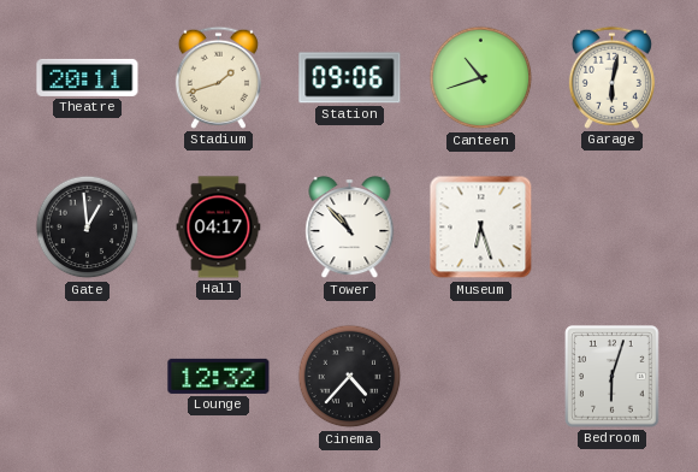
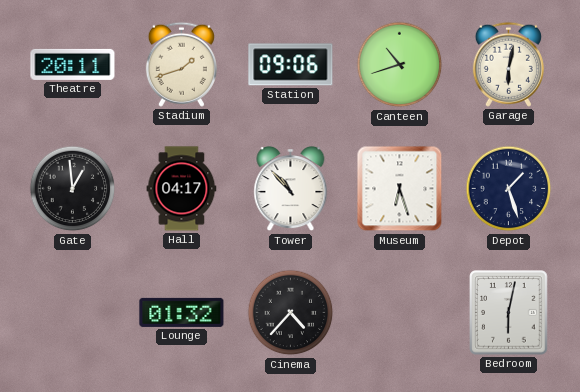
Depot: none -> 1:27
Lounge: 12:32 -> 01:32
Bedroom: 6:03 -> 6:02
